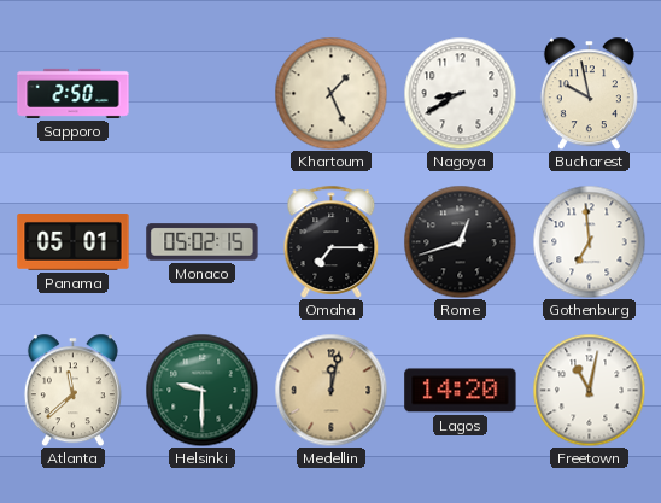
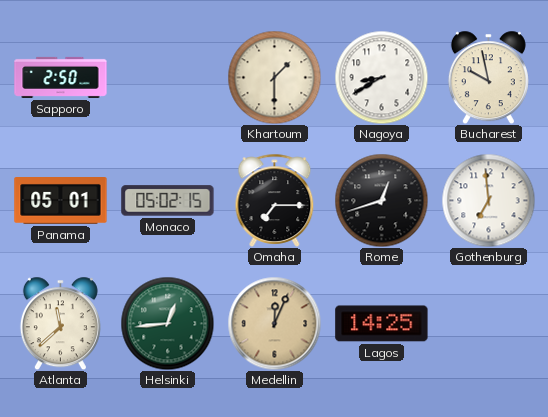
Khartoum: 1:26 -> 1:30
Helsinki: 9:30 -> 12:44
Medellin: 12:02 -> 12:04
Lagos: 14:20 -> 14:25
Freetown: 11:02 -> none
